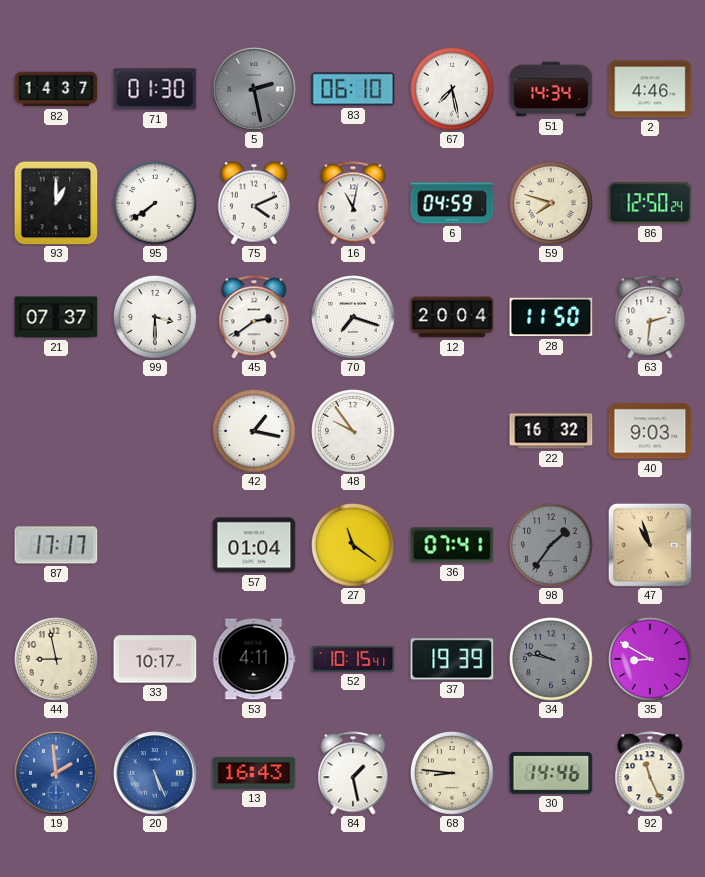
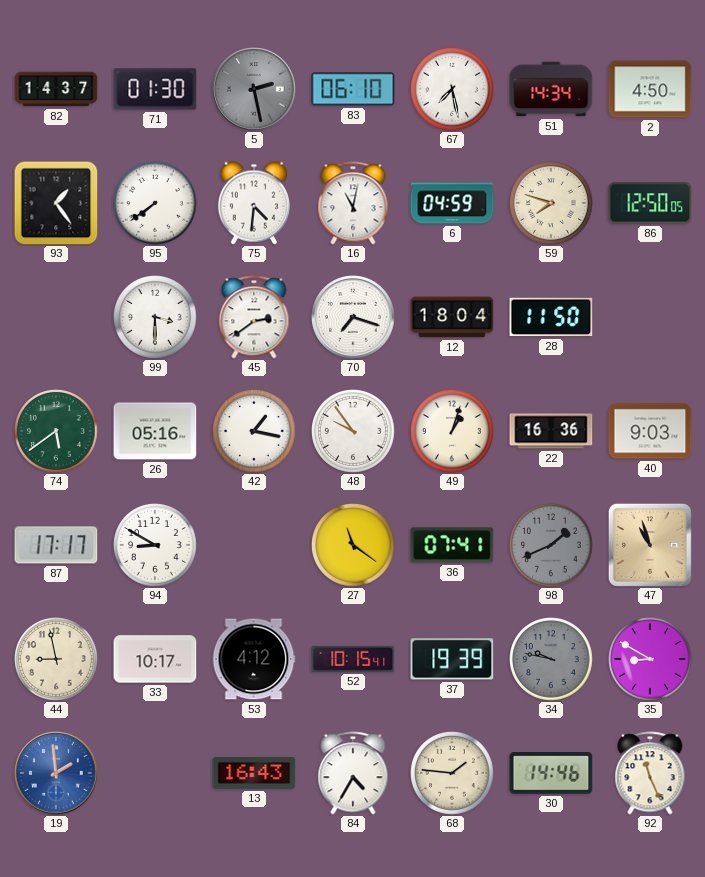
2: 4:46 -> 4:50
93: 1:00 -> 1:24
75: 4:11 -> 4:31
86: 12:50:24 -> 12:50:05
21: 07:37 -> none
12: 20:04 -> 18:04
63: 2:31 -> none
74: none -> 5:39
26: none -> 05:16
49: none -> 1:03
22: 16:32 -> 16:36
94: none -> 8:50
57: 01:04 -> none
98: 1:36 -> 1:41
53: 4:11 -> 4:12
20: 5:26 -> none
84: 1:28 -> 4:35
68: 8:46 -> 1:46
